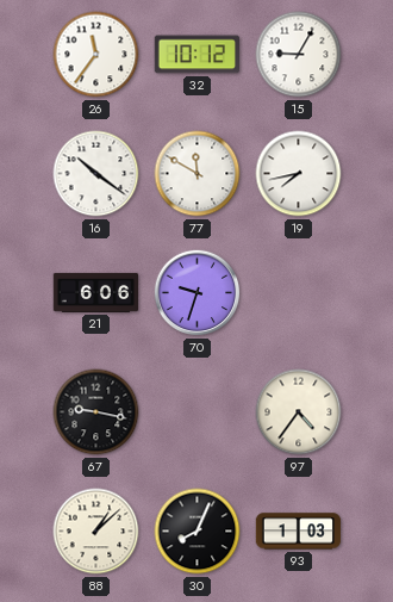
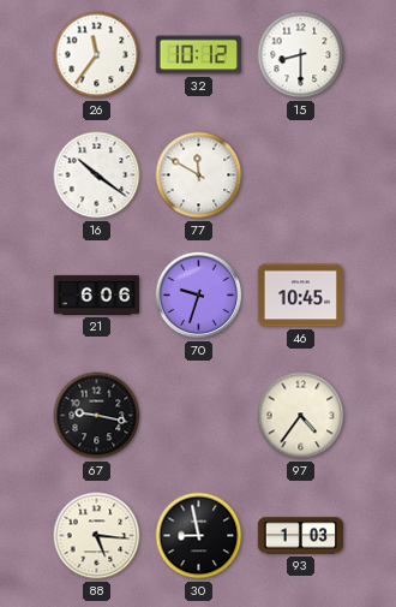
15: 9:05 -> 8:30
19: 7:43 -> none
46: none -> 10:45
88: 1:08 -> 5:16
30: 8:04 -> 8:58
